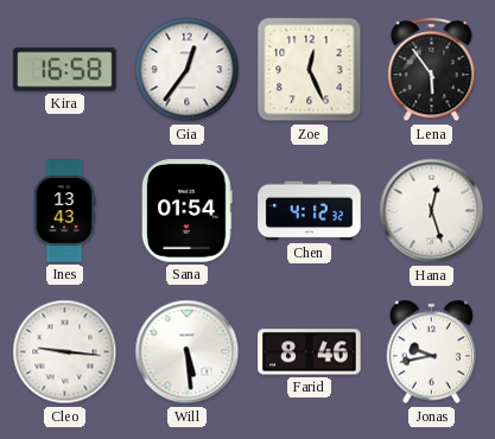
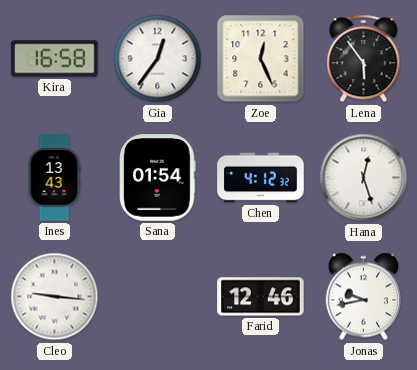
Will: 5:29 -> none
Farid: 8:46 -> 12:46
